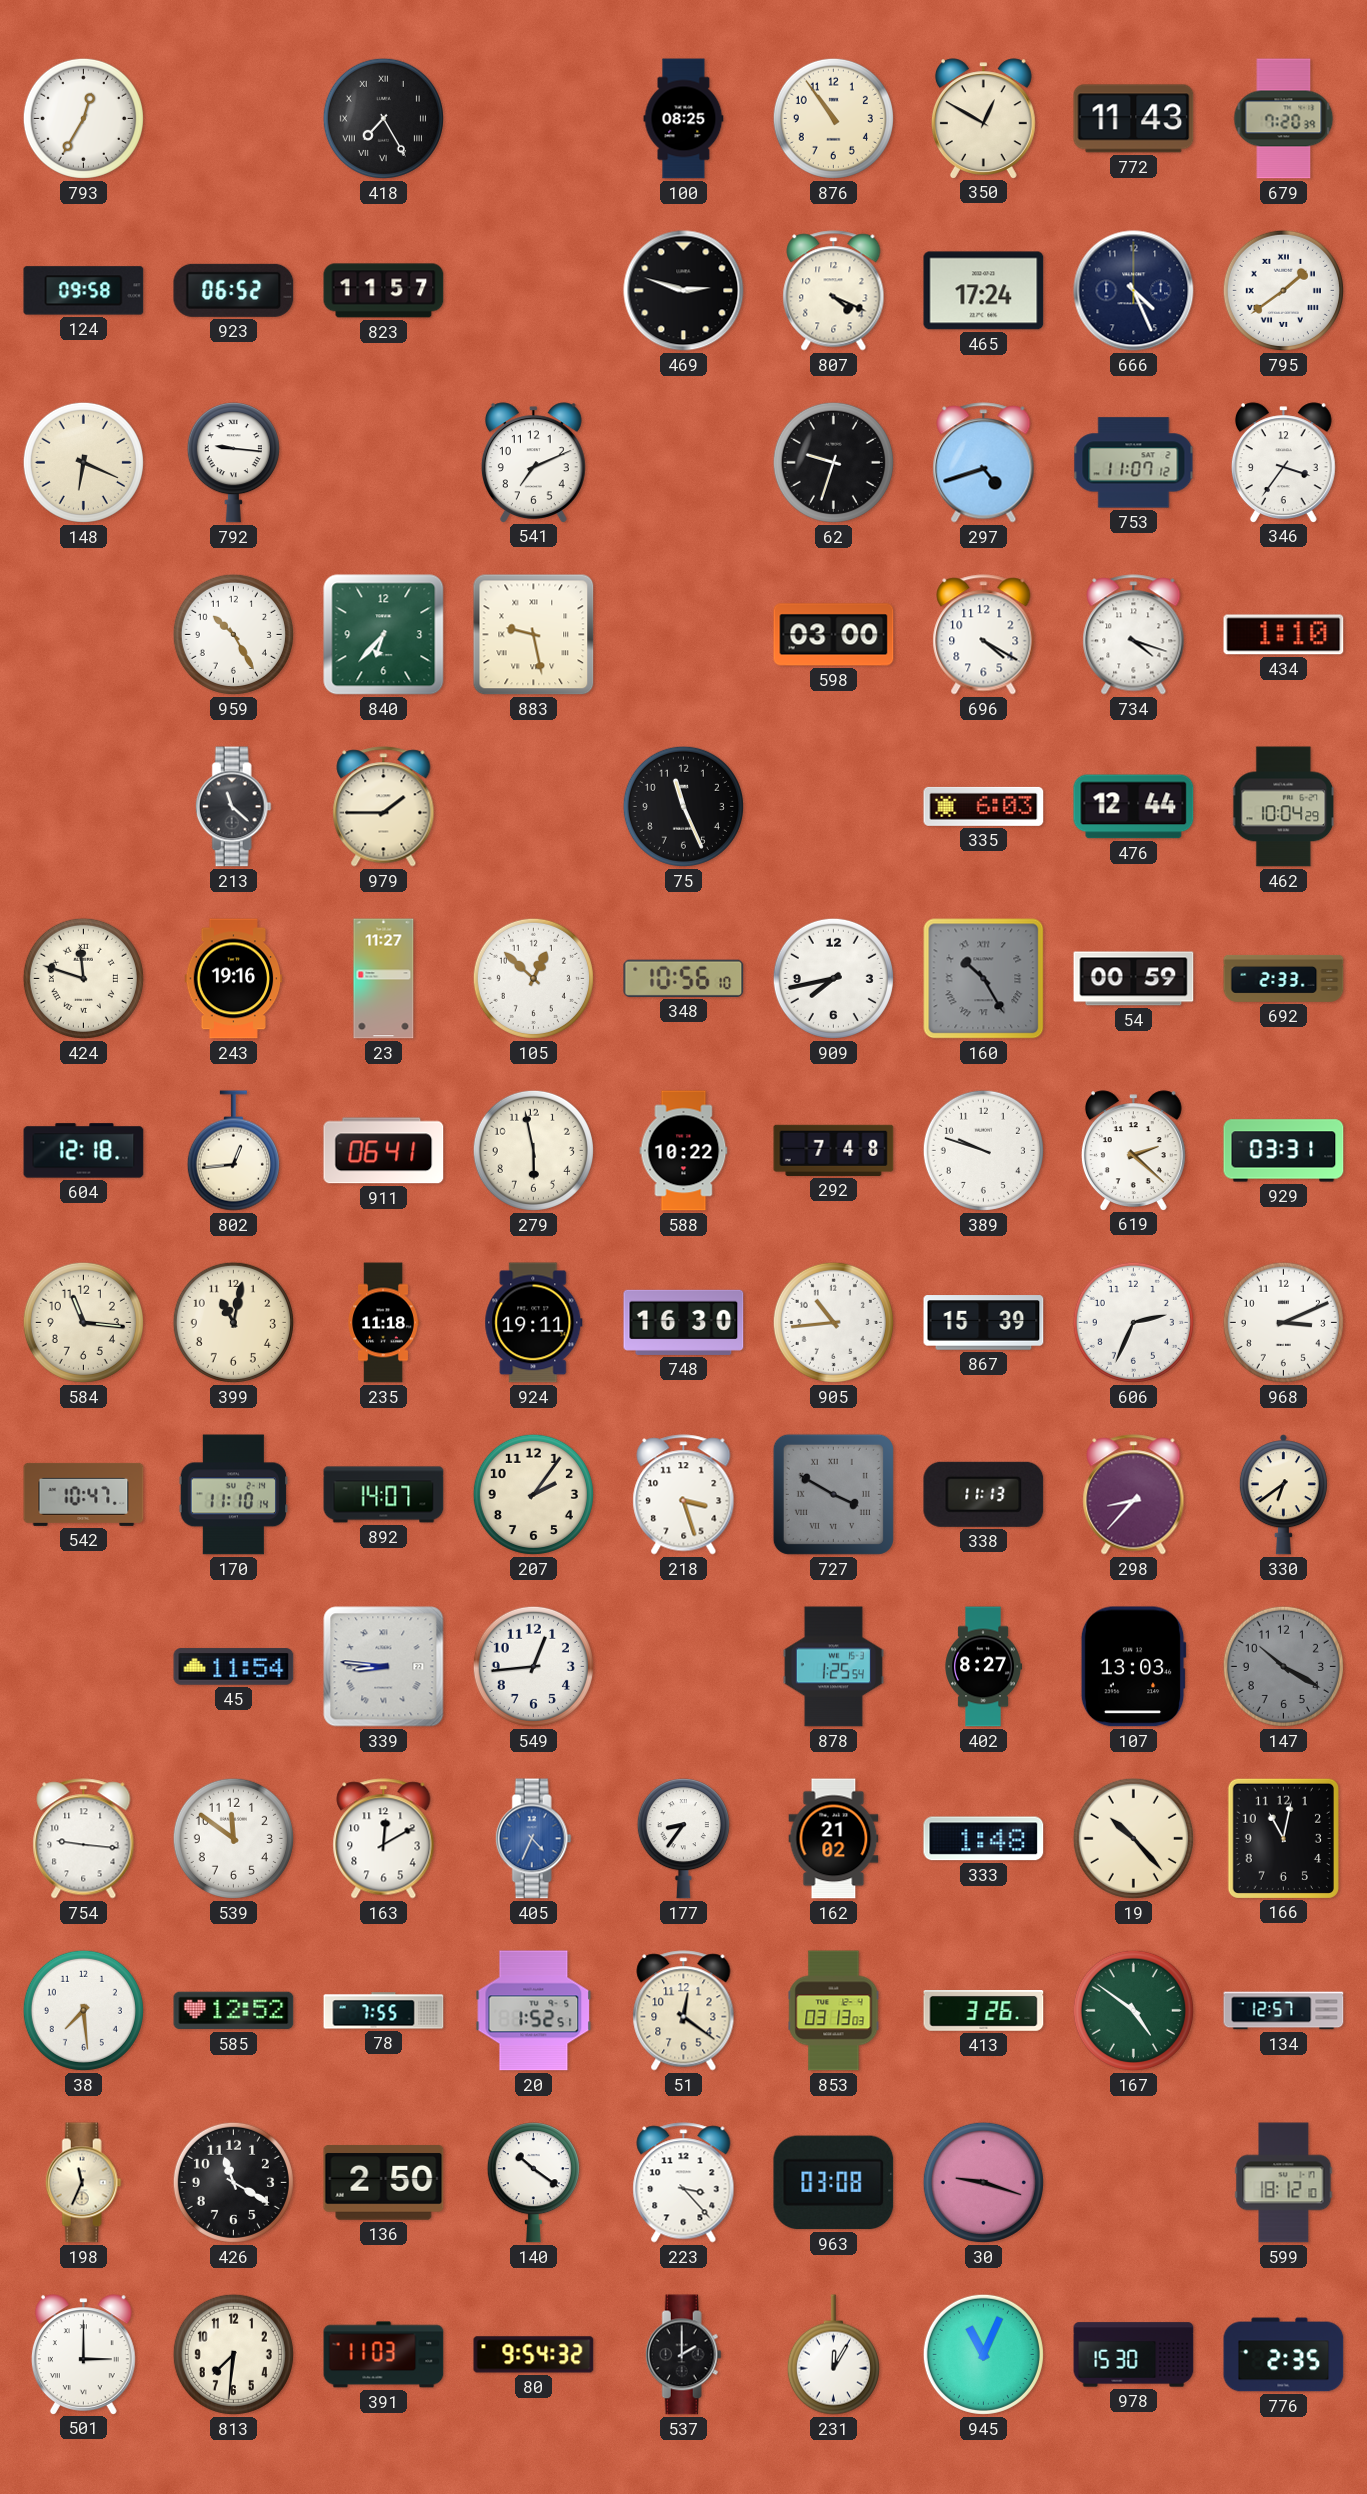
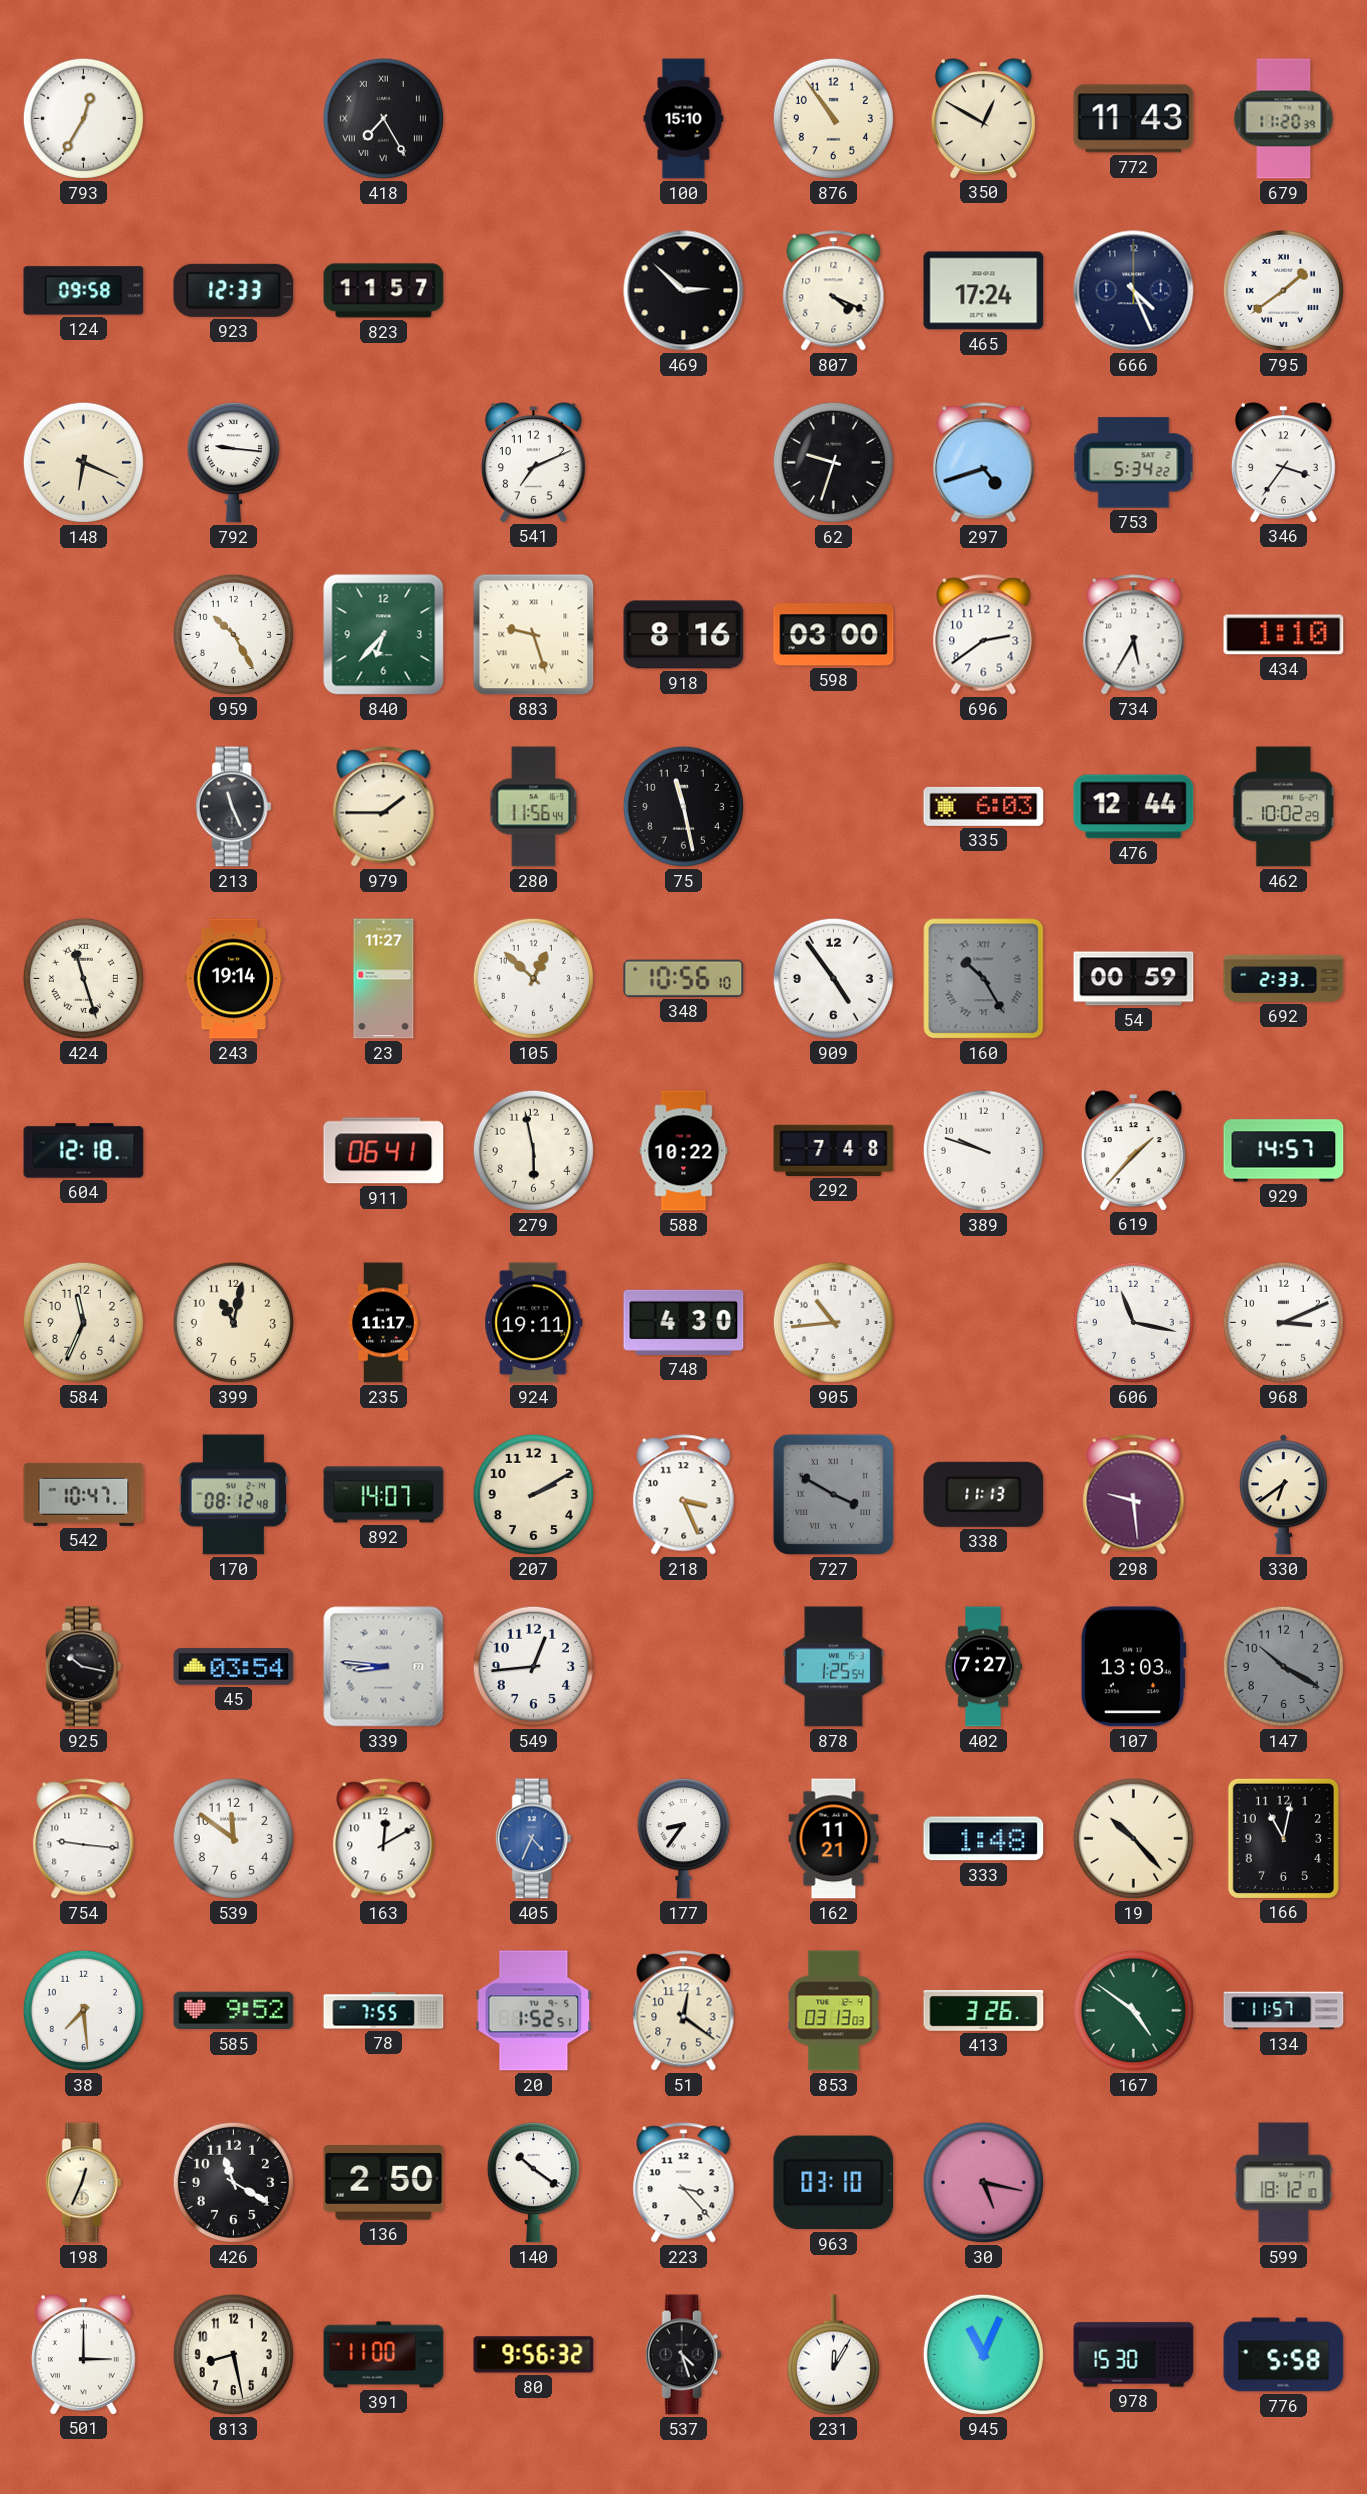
100: 08:25 -> 15:10
679: 7:20 -> 11:20
923: 06:52 -> 12:33
469: 2:48 -> 2:52
753: 11:07 -> 5:34
883: 9:28 -> 9:27
918: none -> 8:16
696: 4:20 -> 2:39
734: 4:18 -> 5:35
213: 11:22 -> 11:26
280: none -> 11:56
75: 11:26 -> 11:28
462: 10:04 -> 10:02
424: 11:48 -> 11:27
243: 19:16 -> 19:14
909: 7:43 -> 4:54
802: 12:44 -> none
619: 2:22 -> 1:37
929: 03:31 -> 14:57
584: 11:16 -> 11:34
235: 11:18 -> 11:17
748: 16:30 -> 4:30
867: 15:39 -> none
606: 2:34 -> 11:17
170: 11:10 -> 08:12
207: 2:06 -> 2:10
218: 3:27 -> 3:26
298: 8:37 -> 9:29
925: none -> 10:17
45: 11:54 -> 03:54
402: 8:27 -> 7:27
162: 21:02 -> 11:21
585: 12:52 -> 9:52
134: 12:57 -> 11:57
198: 11:34 -> 12:34
963: 03:08 -> 03:10
30: 9:18 -> 5:17
813: 7:31 -> 8:28
391: 11:03 -> 11:00
80: 9:54 -> 9:56
537: 2:00 -> 4:27
776: 2:35 -> 5:58
